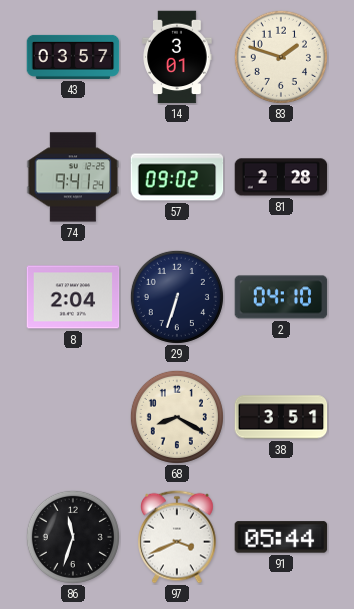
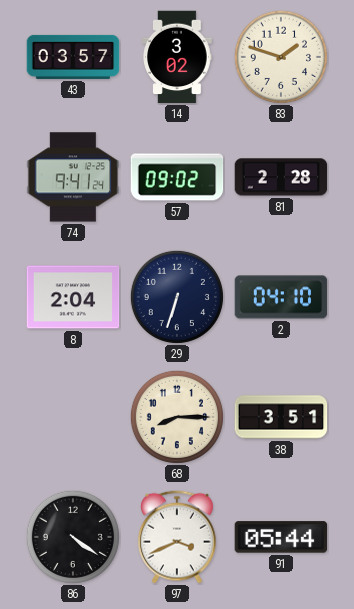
14: 3:01 -> 3:02
68: 8:20 -> 8:15
86: 11:33 -> 4:21
